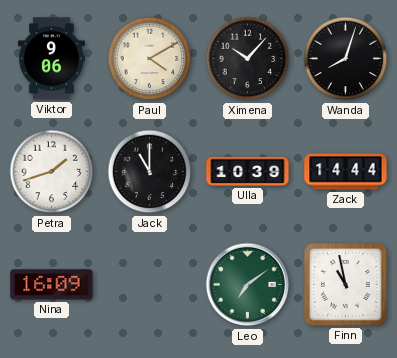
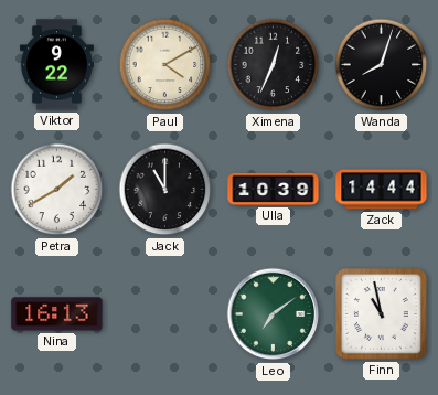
Viktor: 9:06 -> 9:22
Ximena: 10:07 -> 12:34
Petra: 1:42 -> 1:40
Nina: 16:09 -> 16:13
